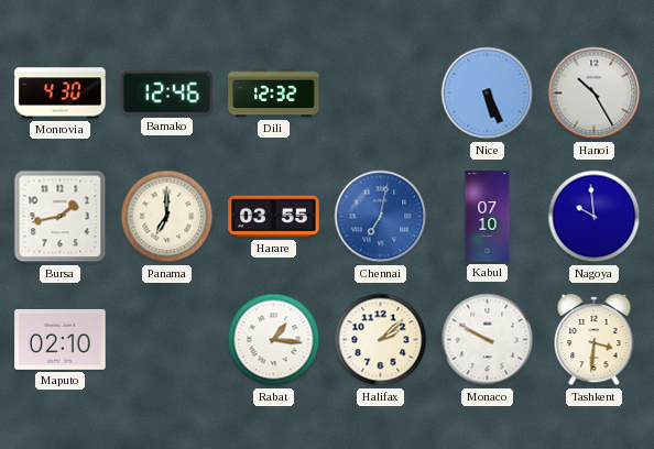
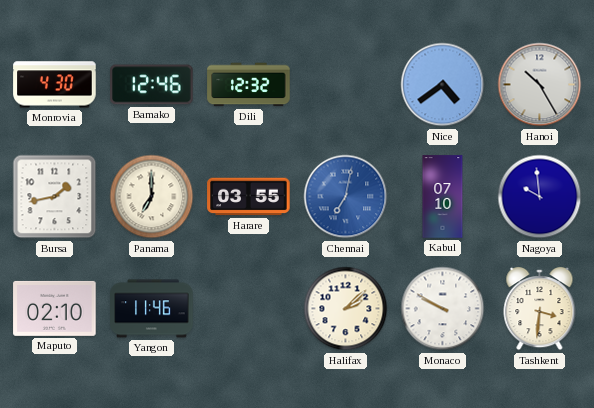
Nice: 5:26 -> 4:39
Yangon: none -> 11:46
Rabat: 1:16 -> none
